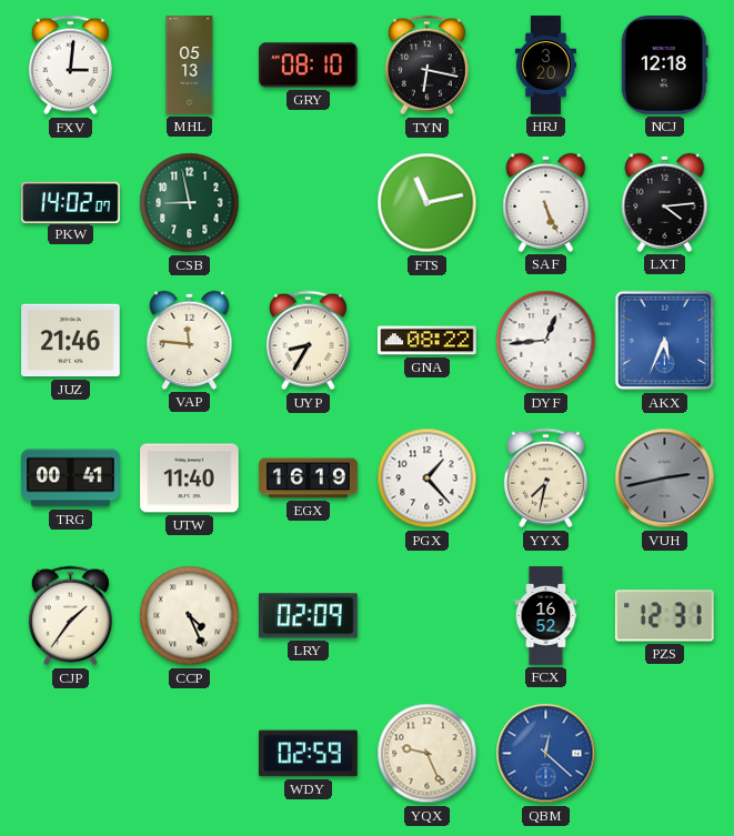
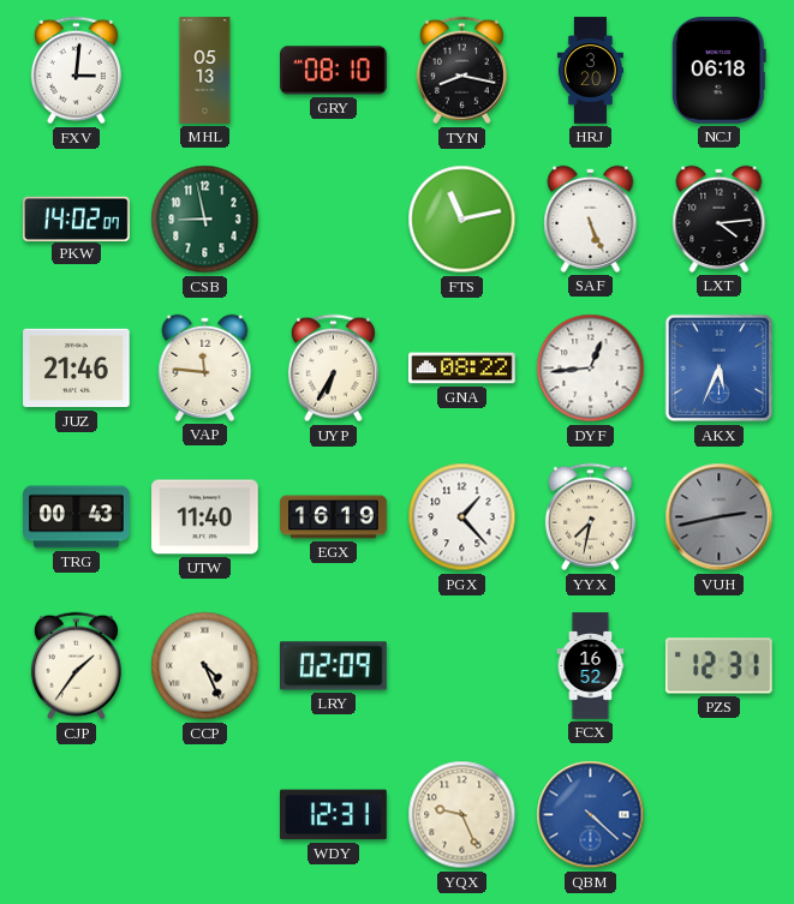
TYN: 6:17 -> 8:17
NCJ: 12:18 -> 06:18
UYP: 8:35 -> 6:35
TRG: 00:41 -> 00:43
WDY: 02:59 -> 12:31
QBM: 12:22 -> 4:22
